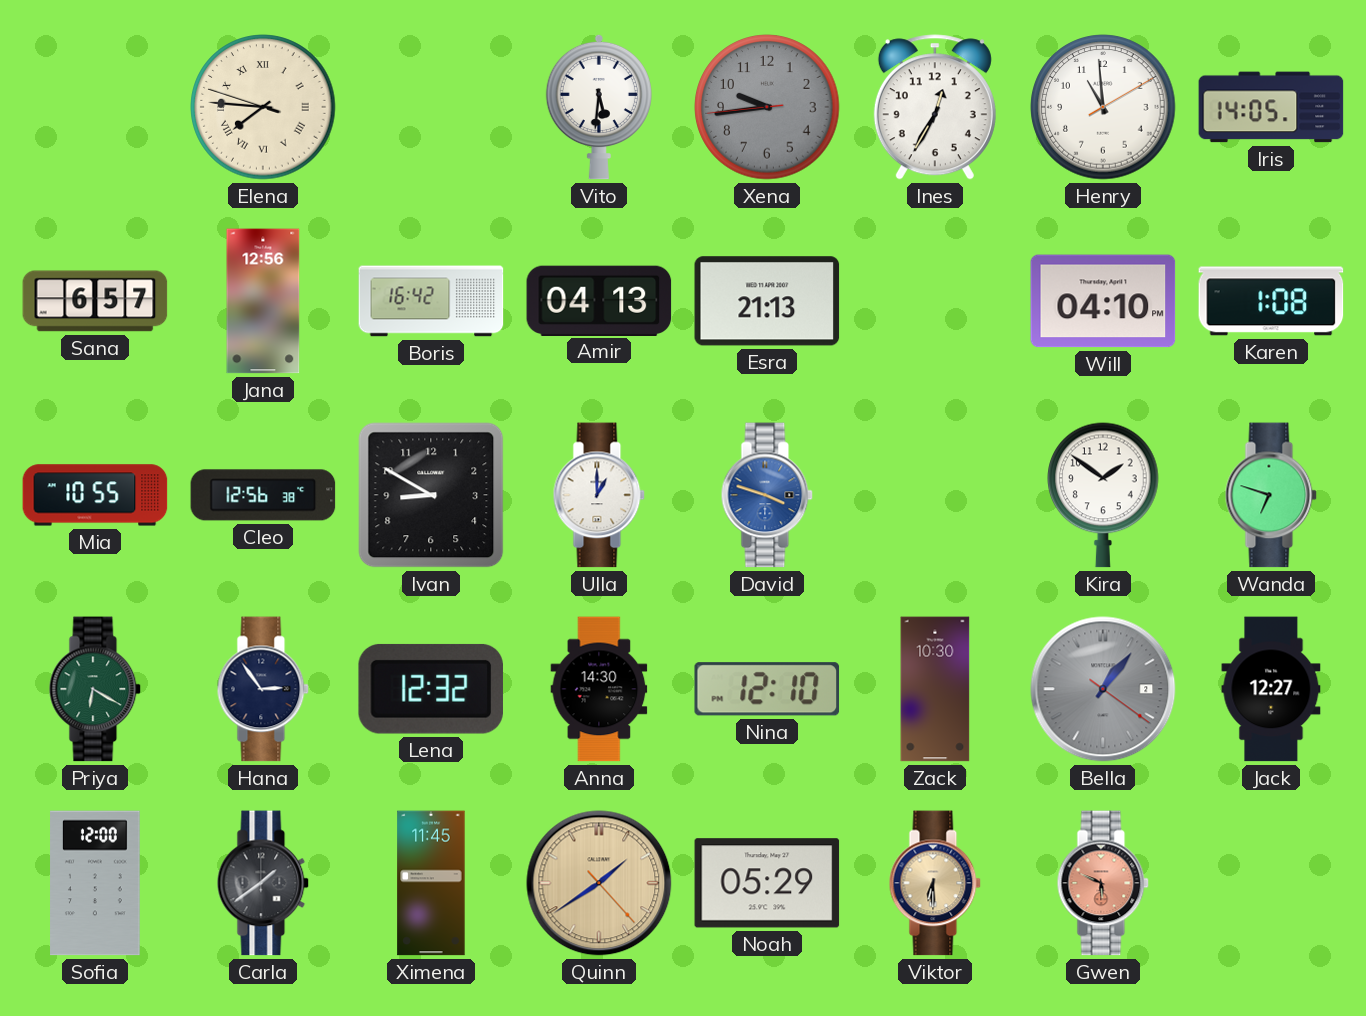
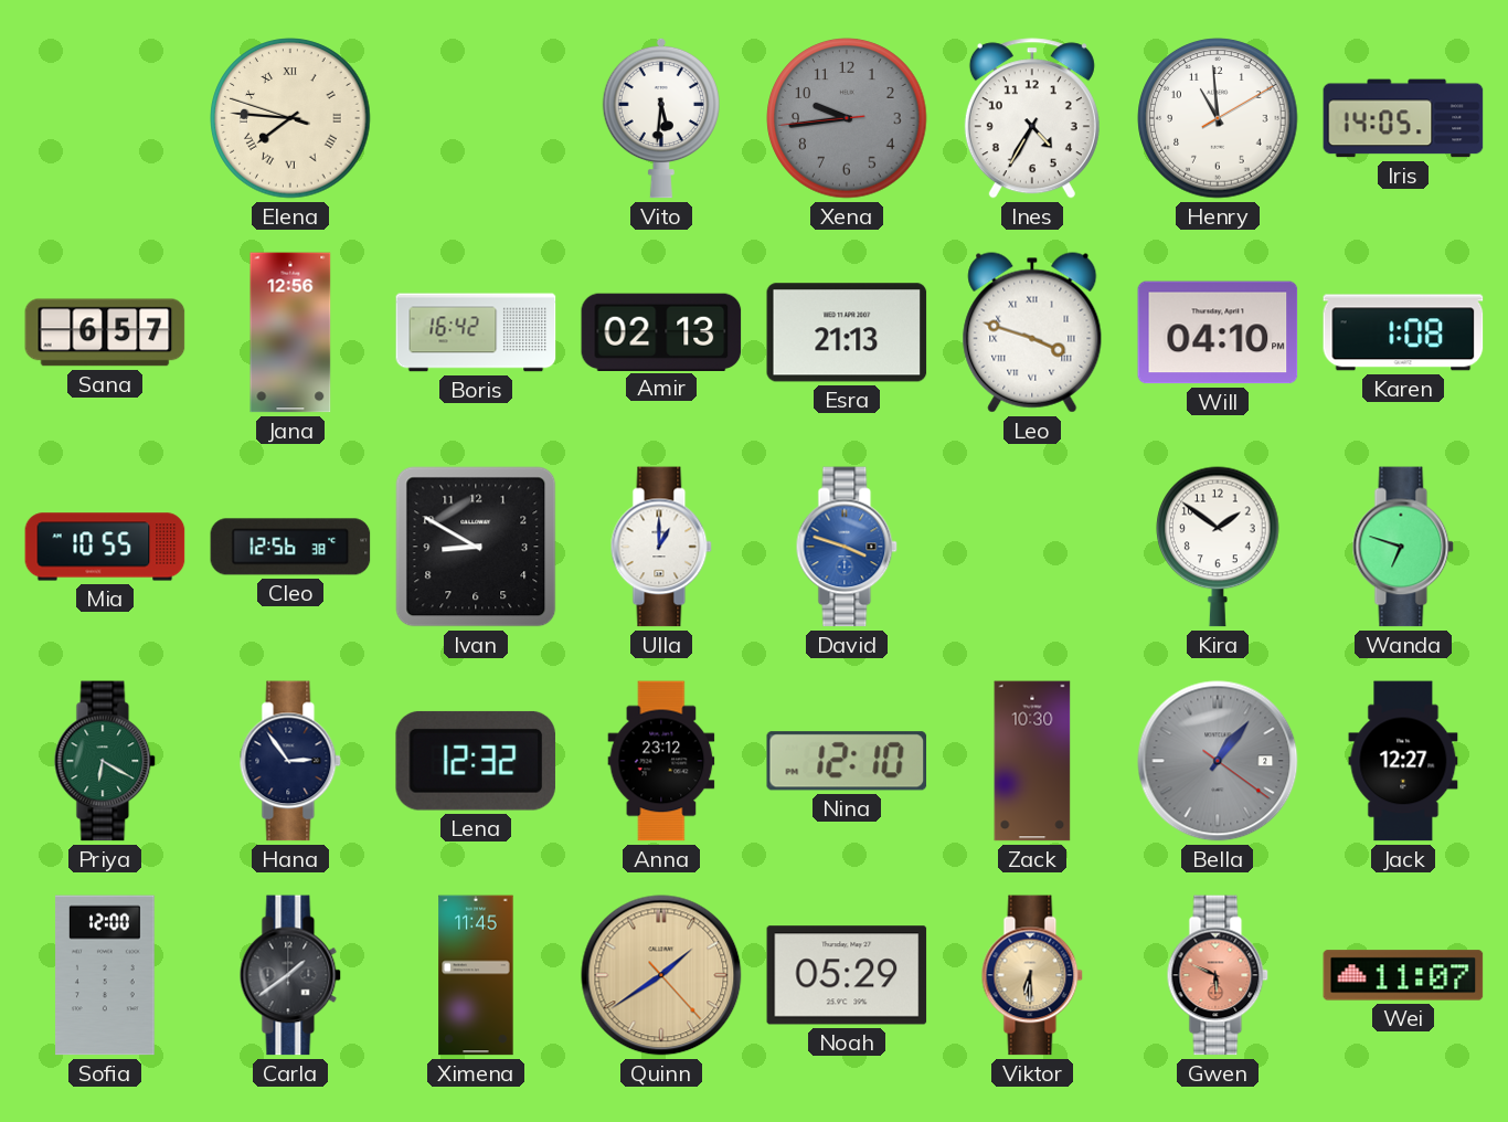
Ines: 12:35 -> 4:35
Amir: 04:13 -> 02:13
Leo: none -> 3:48
Anna: 14:30 -> 23:12
Wei: none -> 11:07
